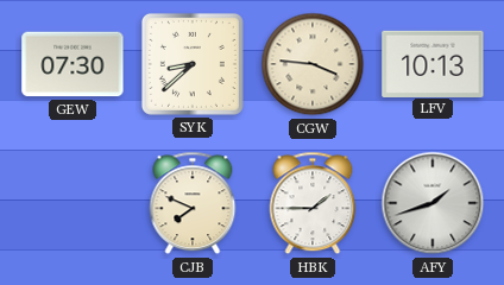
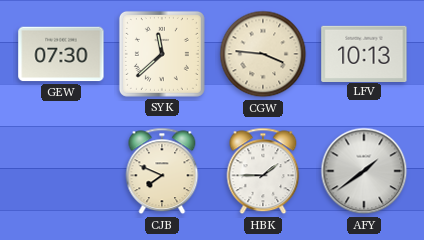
SYK: 8:38 -> 11:38
AFY: 1:42 -> 1:39
